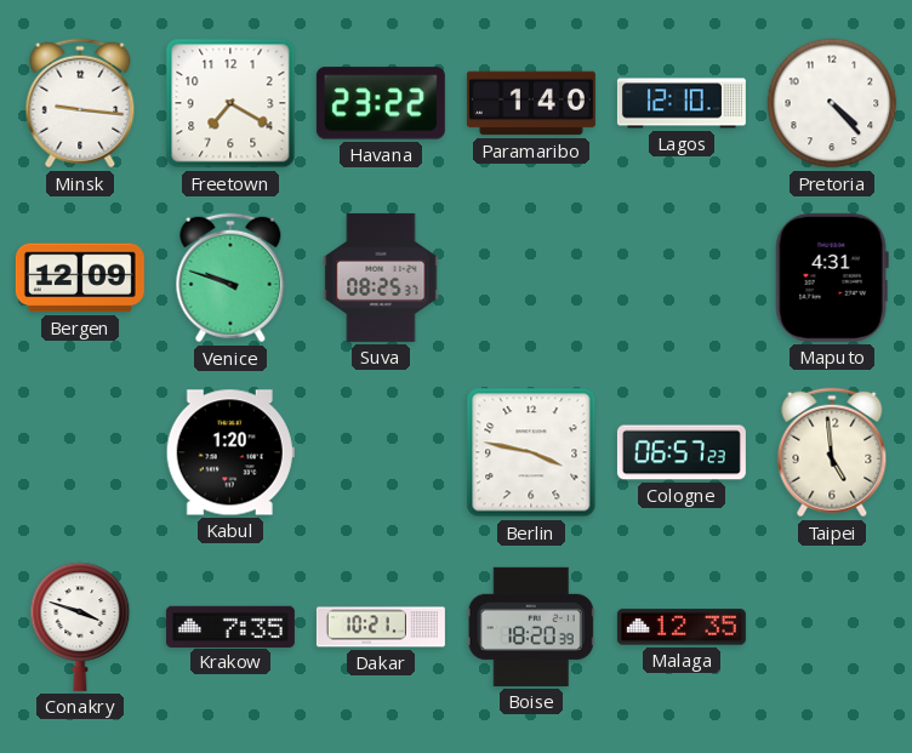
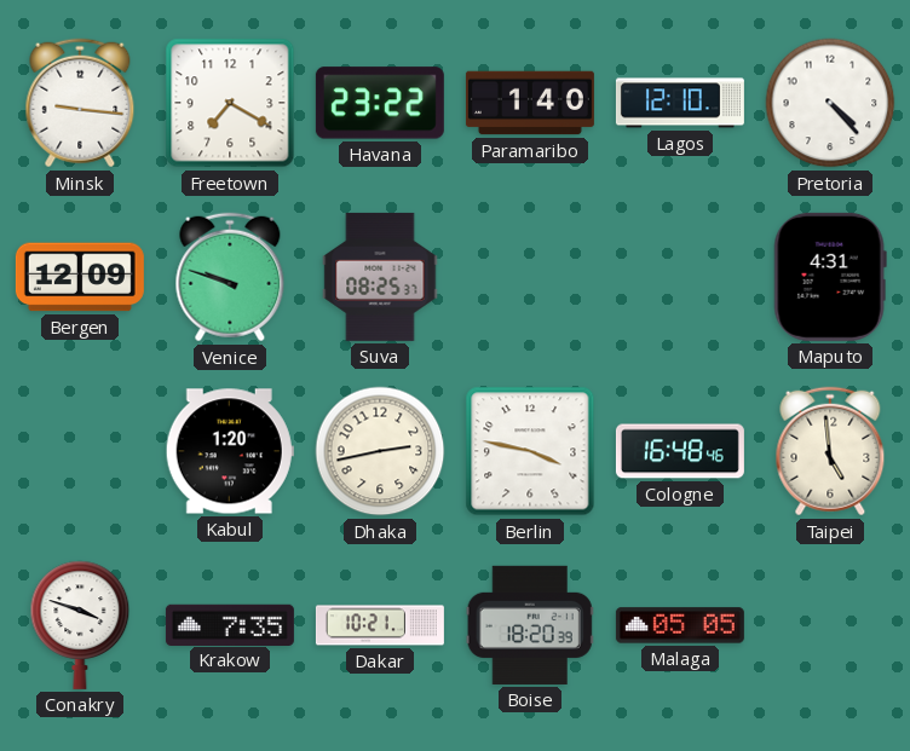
Dhaka: none -> 2:43
Cologne: 06:57 -> 16:48
Malaga: 12:35 -> 05:05
